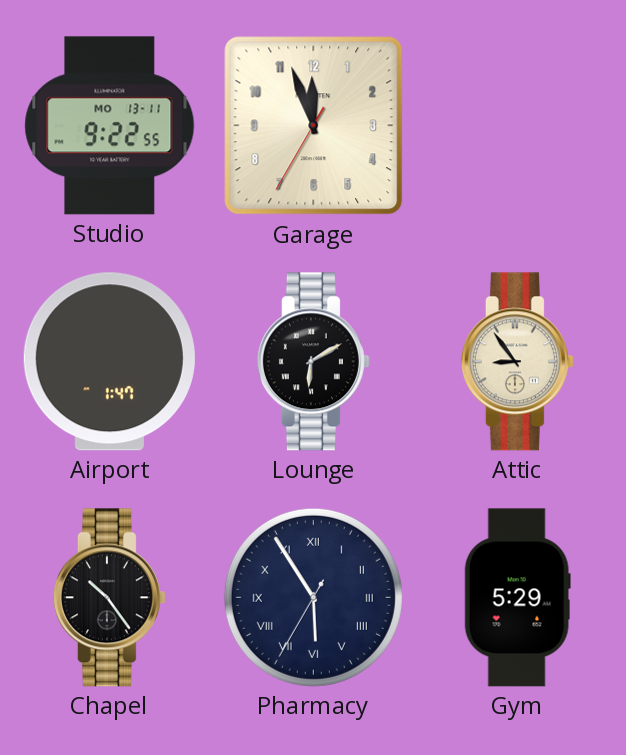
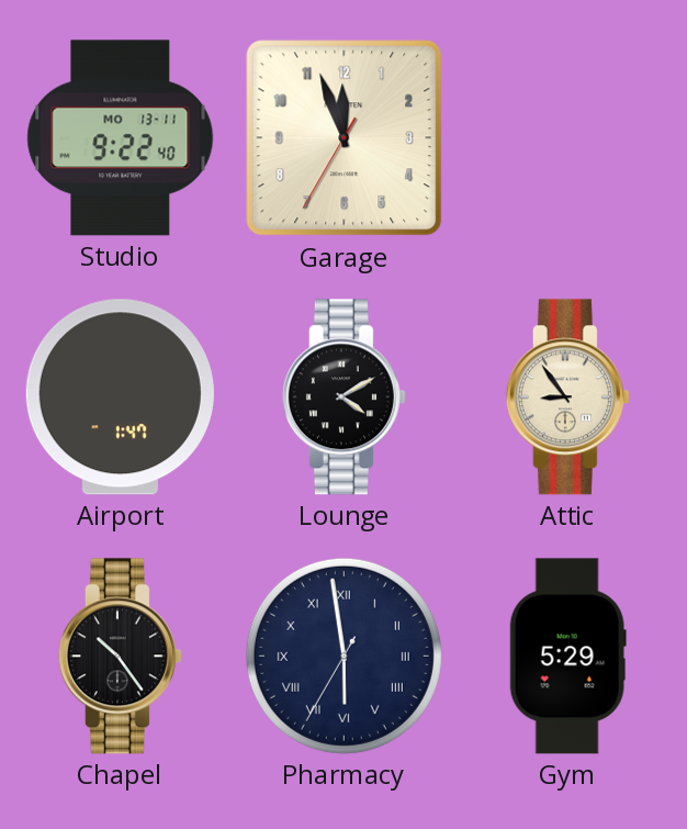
Studio: 9:22:55 -> 9:22:40
Lounge: 6:10 -> 4:10
Pharmacy: 5:54 -> 5:58
